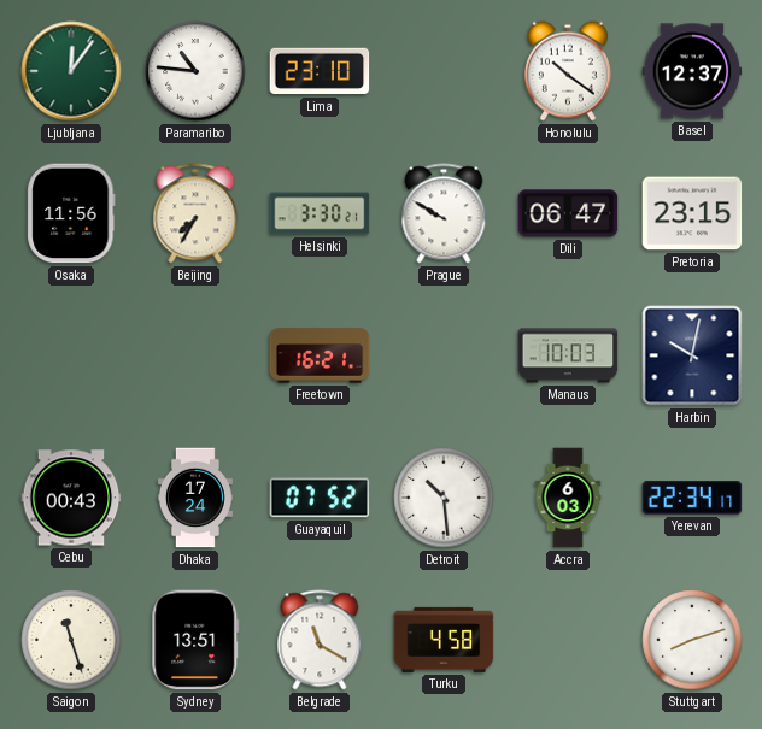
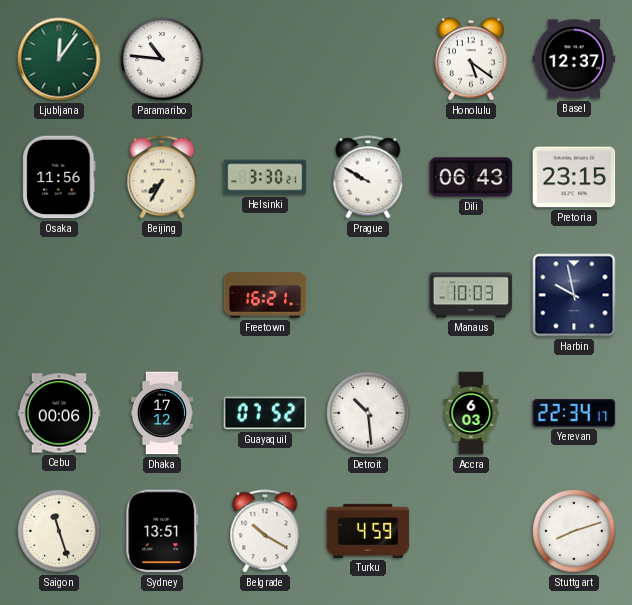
Lima: 23:10 -> none
Honolulu: 10:21 -> 5:21
Dili: 06:47 -> 06:43
Harbin: 10:02 -> 9:58
Cebu: 00:43 -> 00:06
Dhaka: 17:24 -> 17:12
Belgrade: 11:20 -> 10:20
Turku: 4:58 -> 4:59
